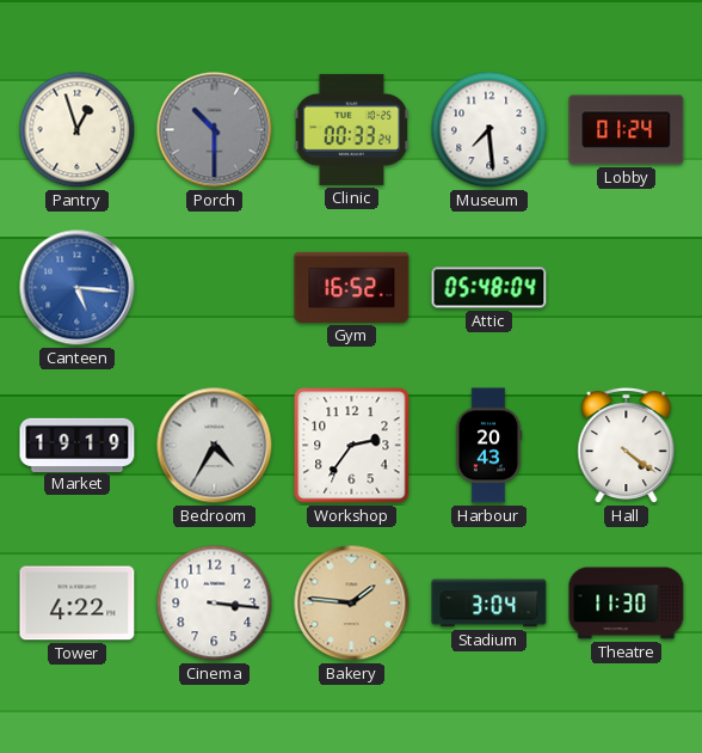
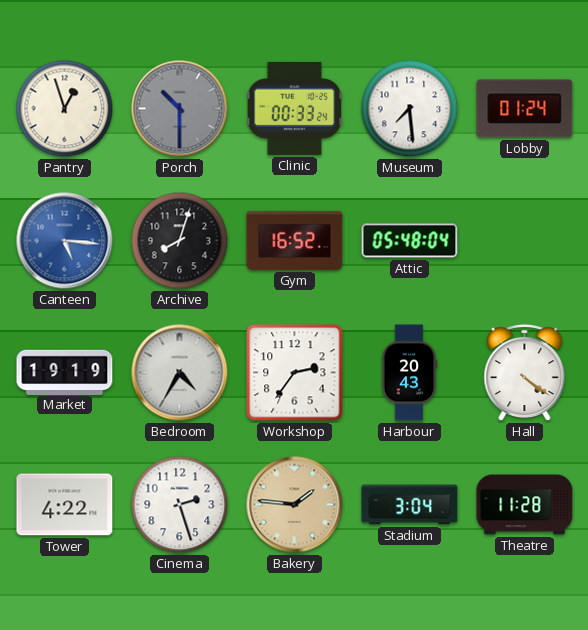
Archive: none -> 8:03
Cinema: 3:16 -> 2:27
Theatre: 11:30 -> 11:28
